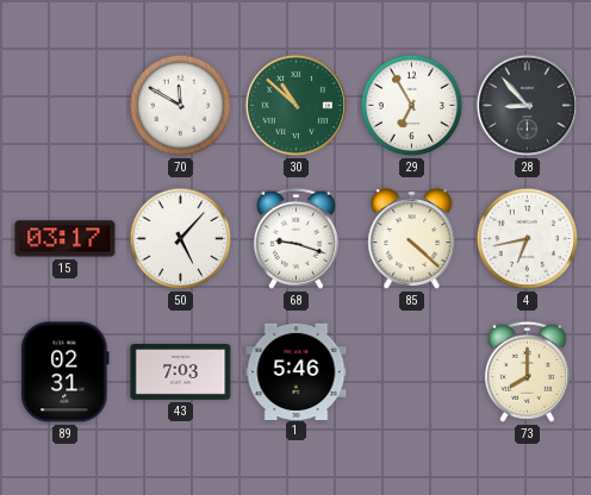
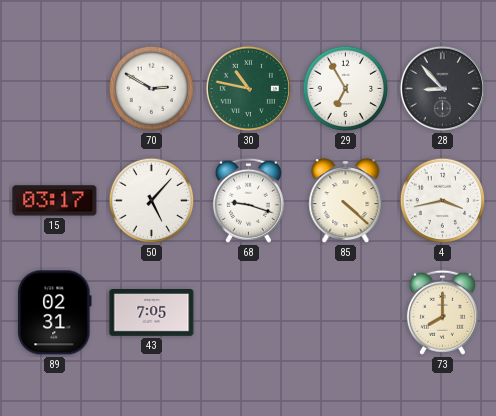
70: 11:50 -> 2:50
30: 10:52 -> 10:47
4: 6:43 -> 3:43
43: 7:03 -> 7:05
1: 5:46 -> none
